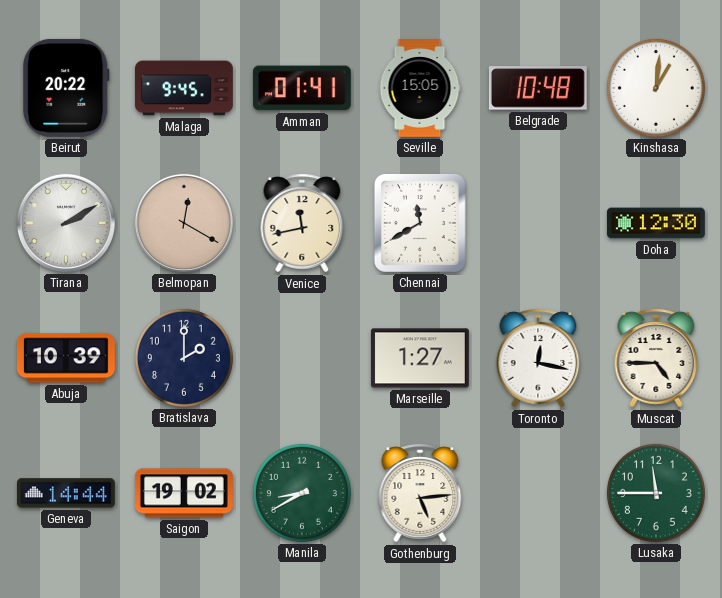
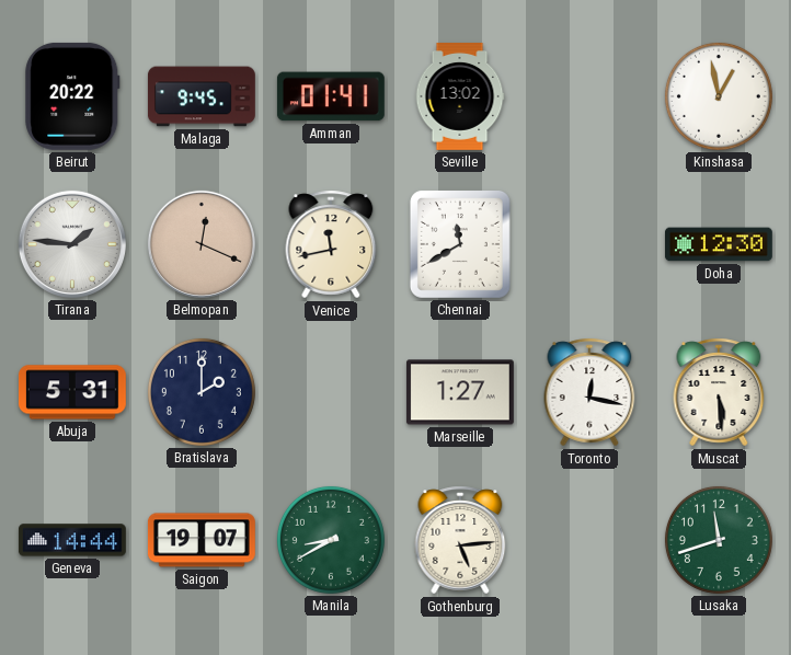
Seville: 15:05 -> 13:02
Belgrade: 10:48 -> none
Kinshasa: 1:01 -> 12:58
Tirana: 2:10 -> 1:46
Belmopan: 12:20 -> 12:19
Abuja: 10:39 -> 5:31
Muscat: 4:45 -> 5:29
Saigon: 19:02 -> 19:07
Lusaka: 11:45 -> 11:42
